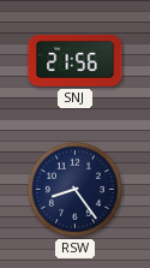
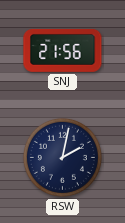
RSW: 8:24 -> 2:02
